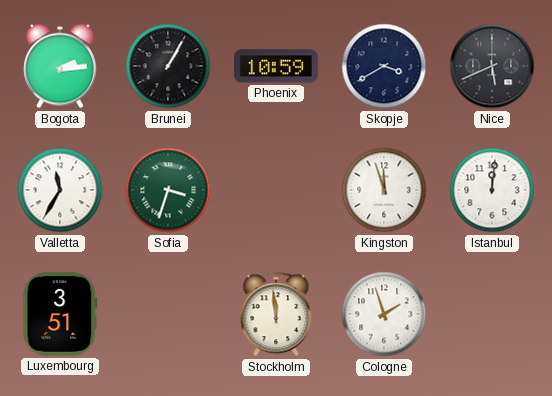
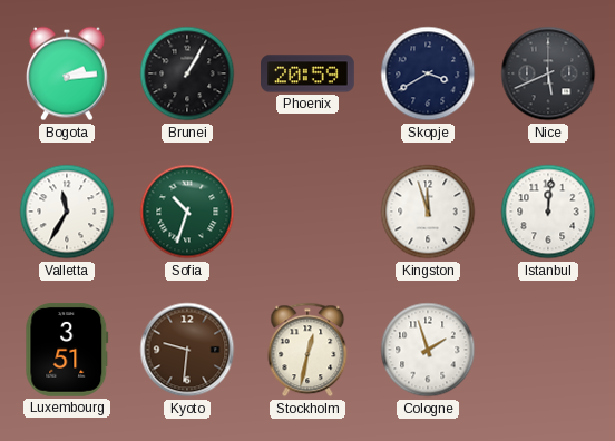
Phoenix: 10:59 -> 20:59
Sofia: 3:33 -> 10:33
Kyoto: none -> 9:31
Stockholm: 11:59 -> 12:32
